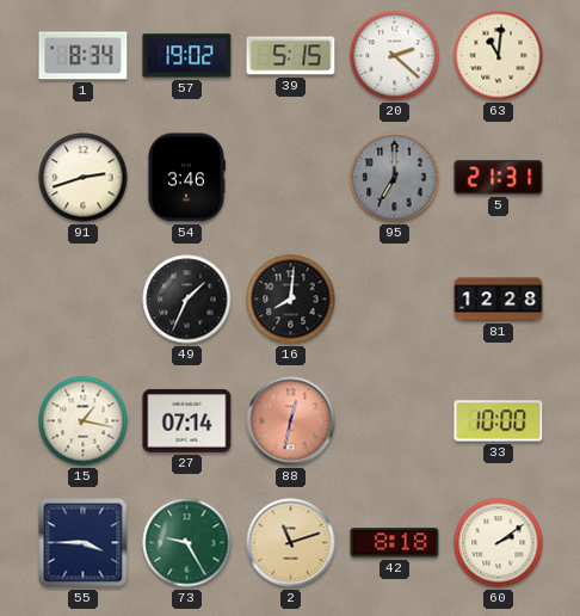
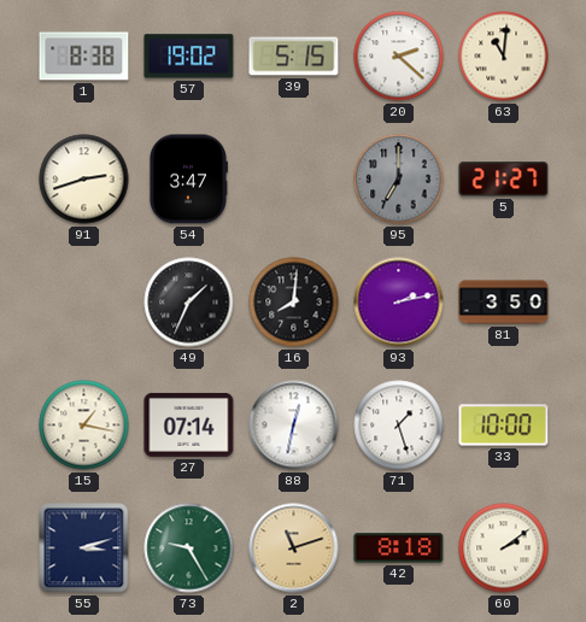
1: 8:34 -> 8:38
54: 3:46 -> 3:47
5: 21:31 -> 21:27
93: none -> 2:13
81: 12:28 -> 3:50
88 dial: salmon -> white
71: none -> 1:27
55: 3:45 -> 3:12
